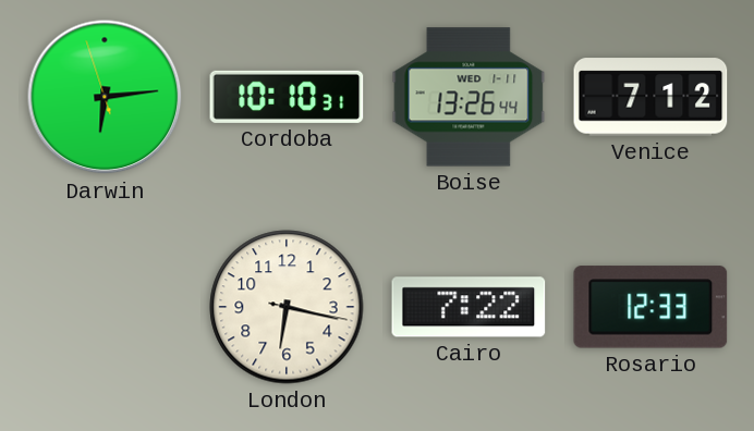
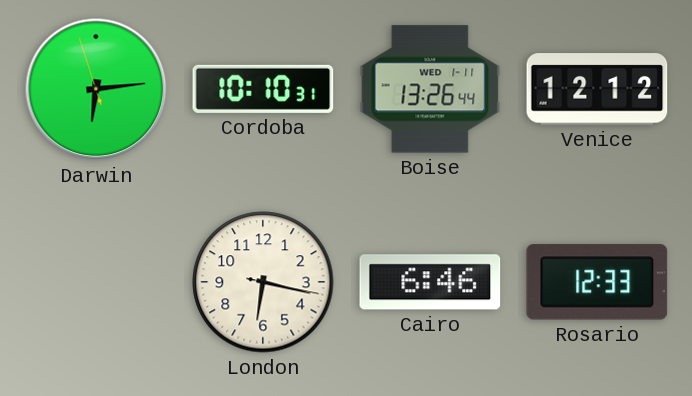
Venice: 7:12 -> 12:12
Cairo: 7:22 -> 6:46
